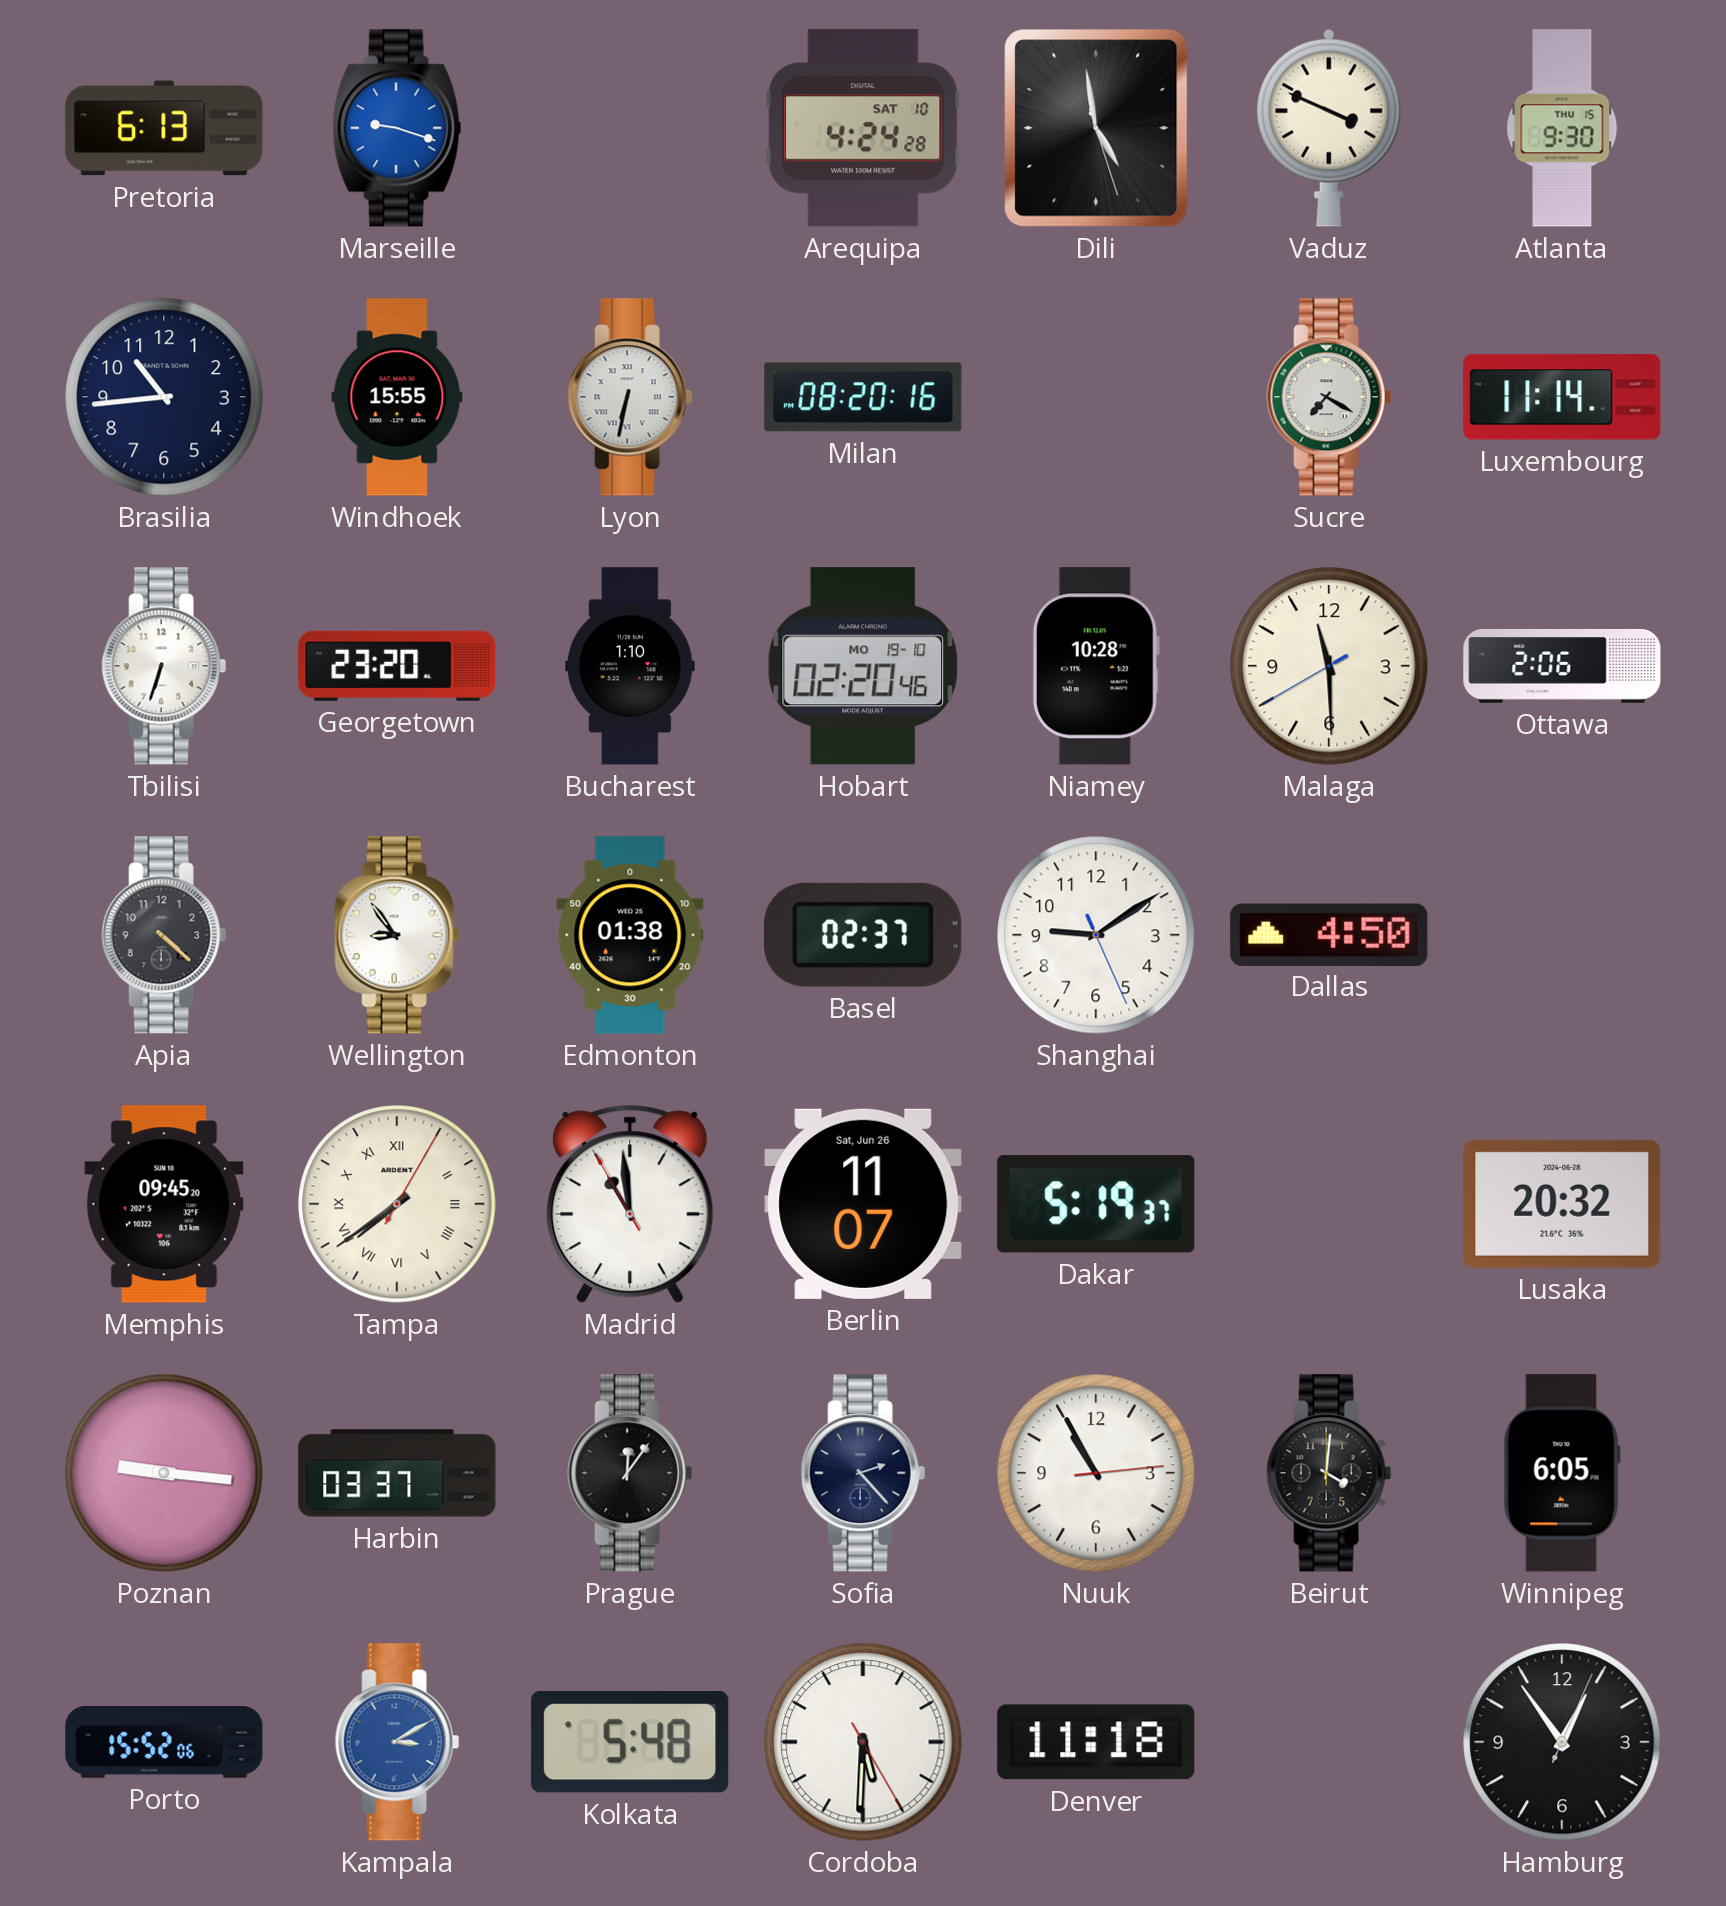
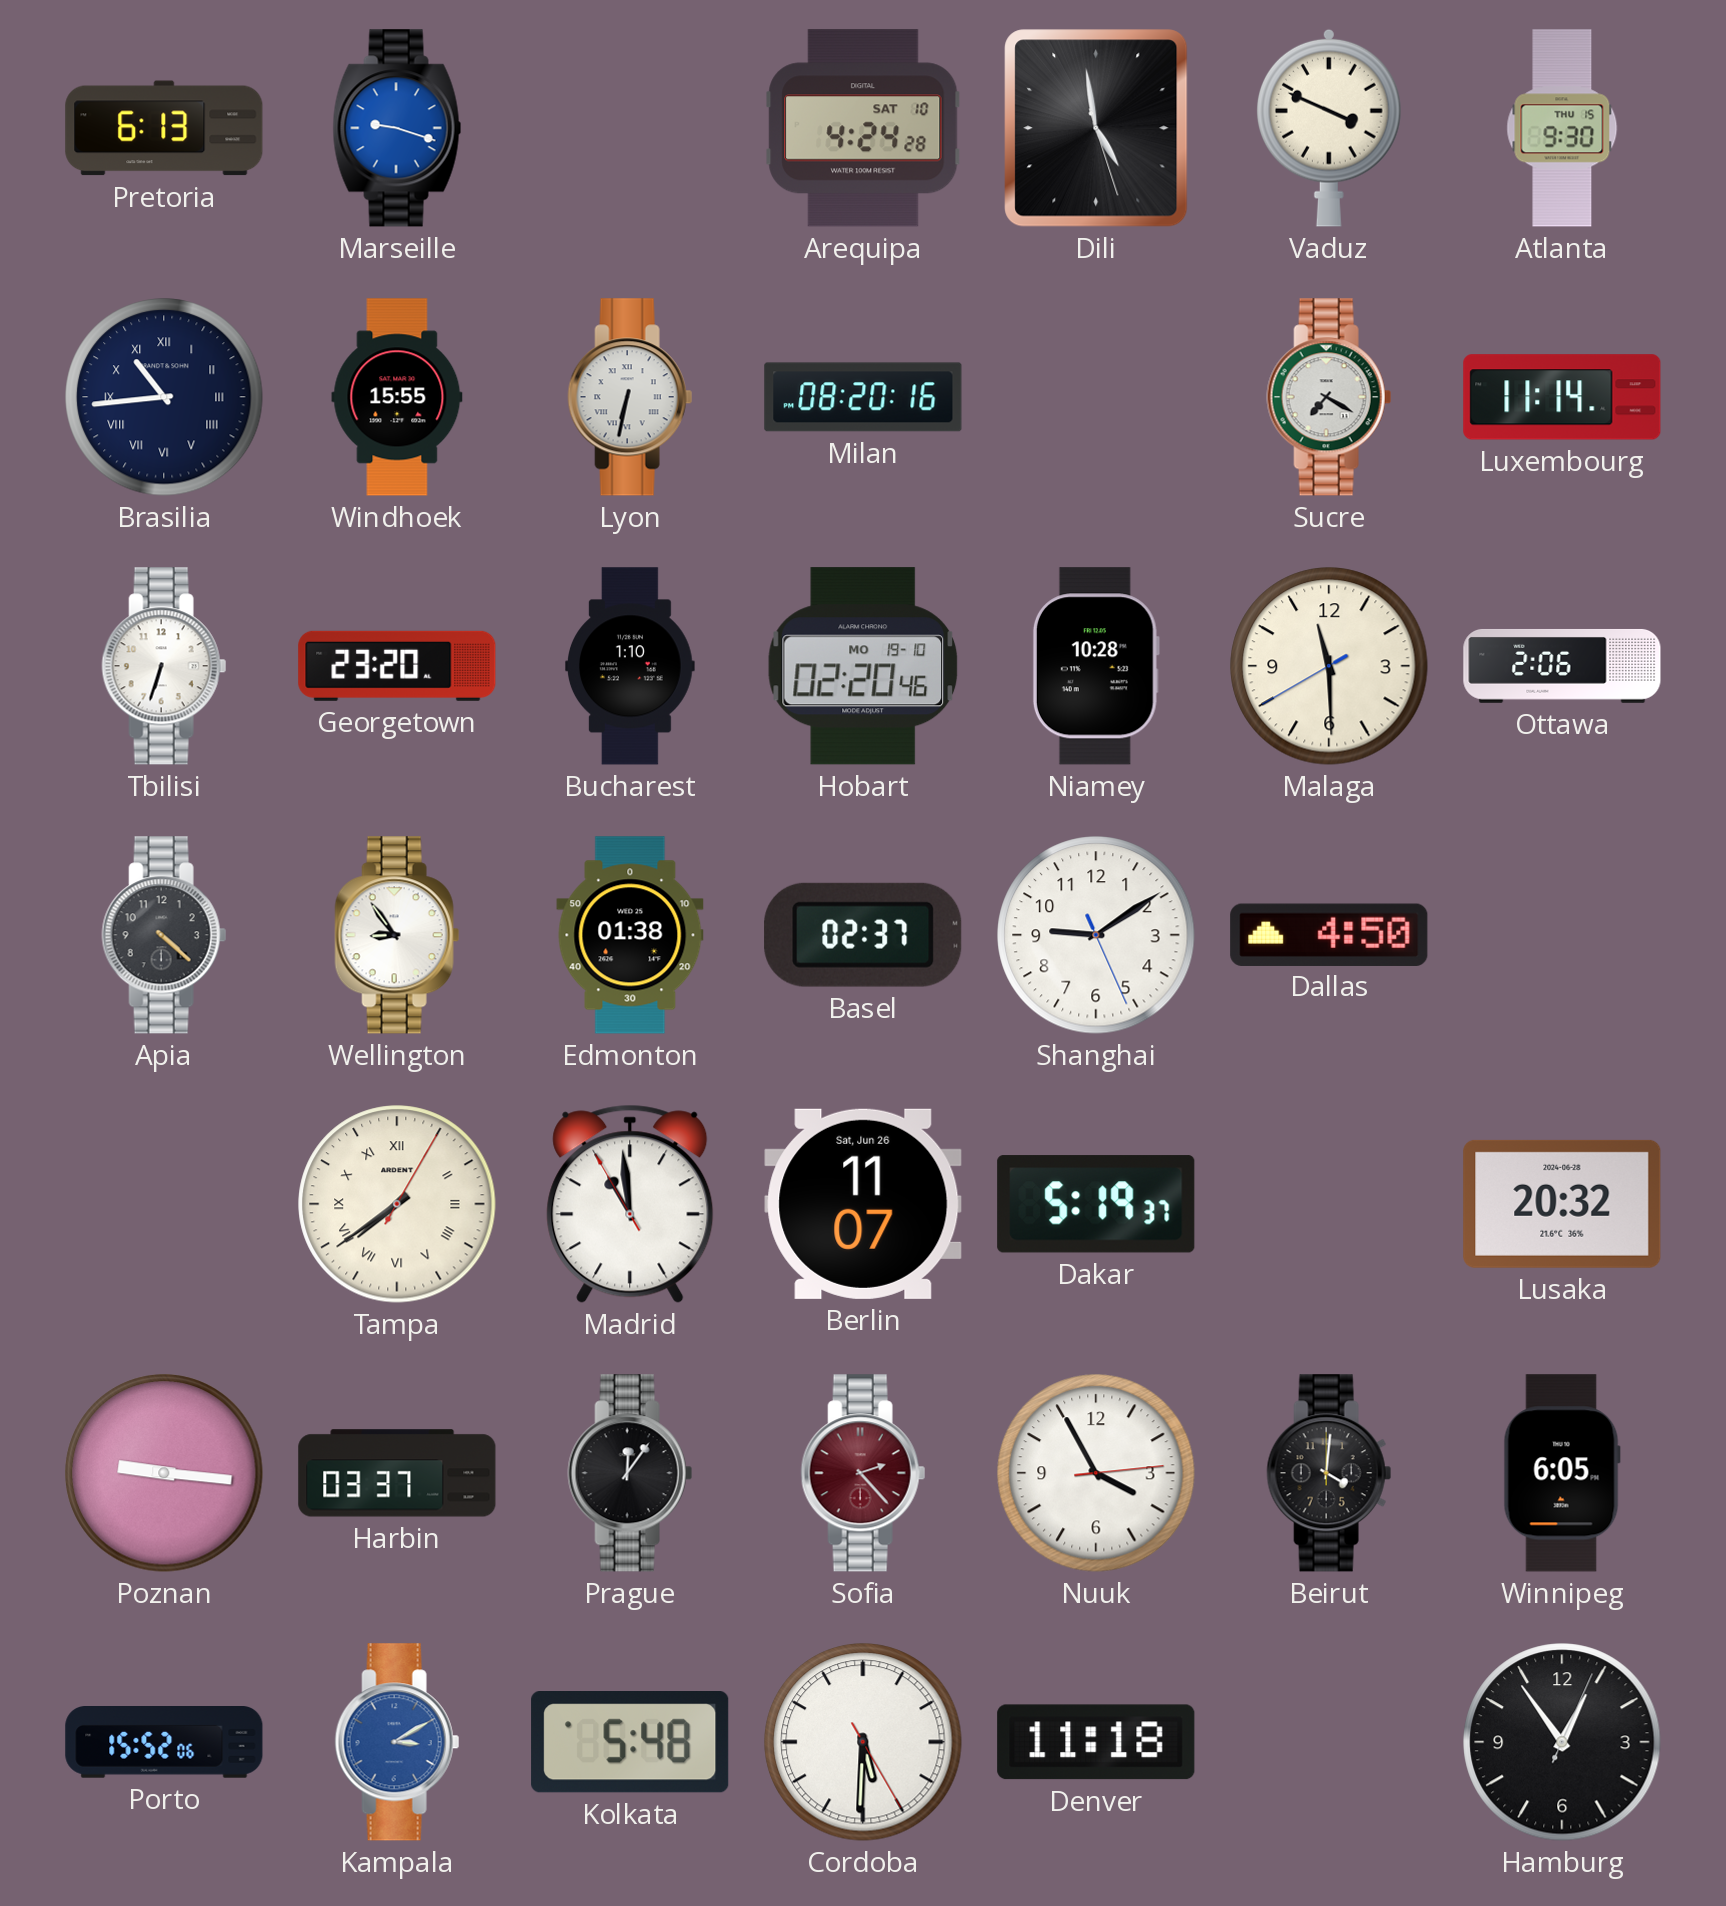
Brasilia numerals: Arabic -> Roman
Memphis: 09:45 -> none
Sofia dial: navy -> burgundy
Nuuk: 10:55 -> 3:55
